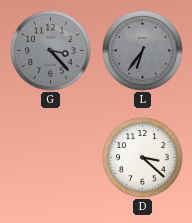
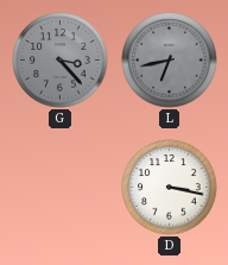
L: 6:36 -> 6:43
D: 3:22 -> 3:17
